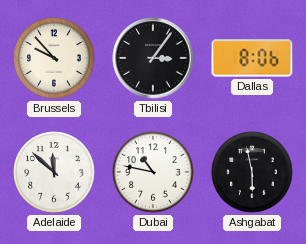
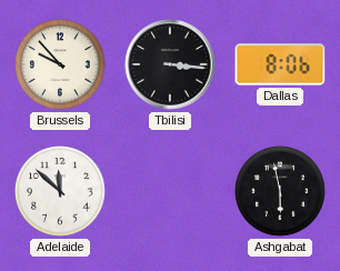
Tbilisi: 3:06 -> 3:16
Dubai: 10:47 -> none
